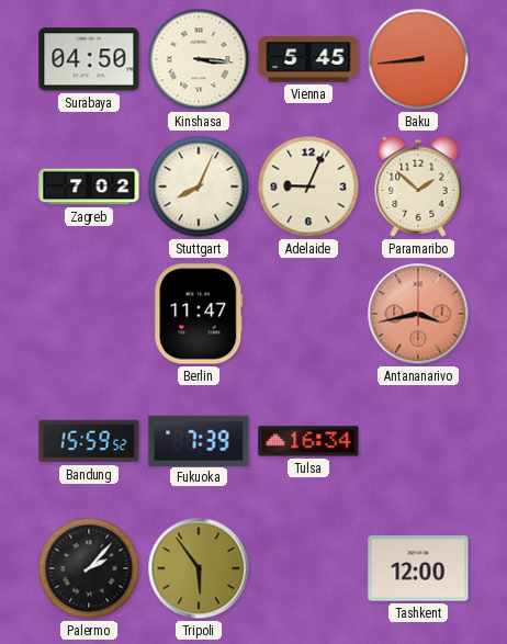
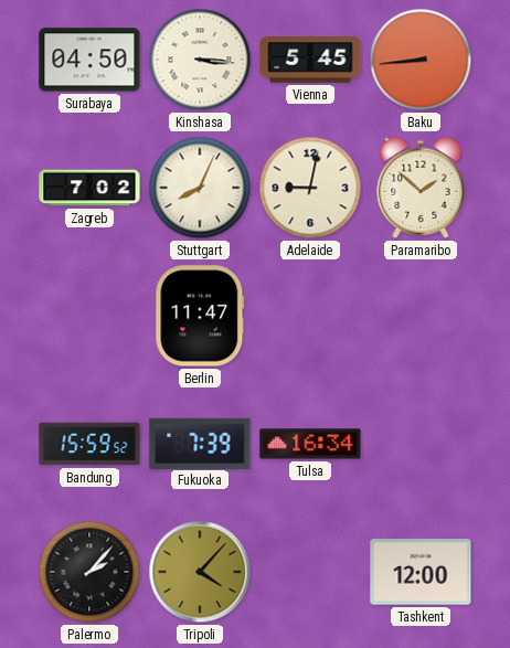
Adelaide: 9:04 -> 9:02
Antananarivo: 3:43 -> none
Tripoli: 5:54 -> 4:07
